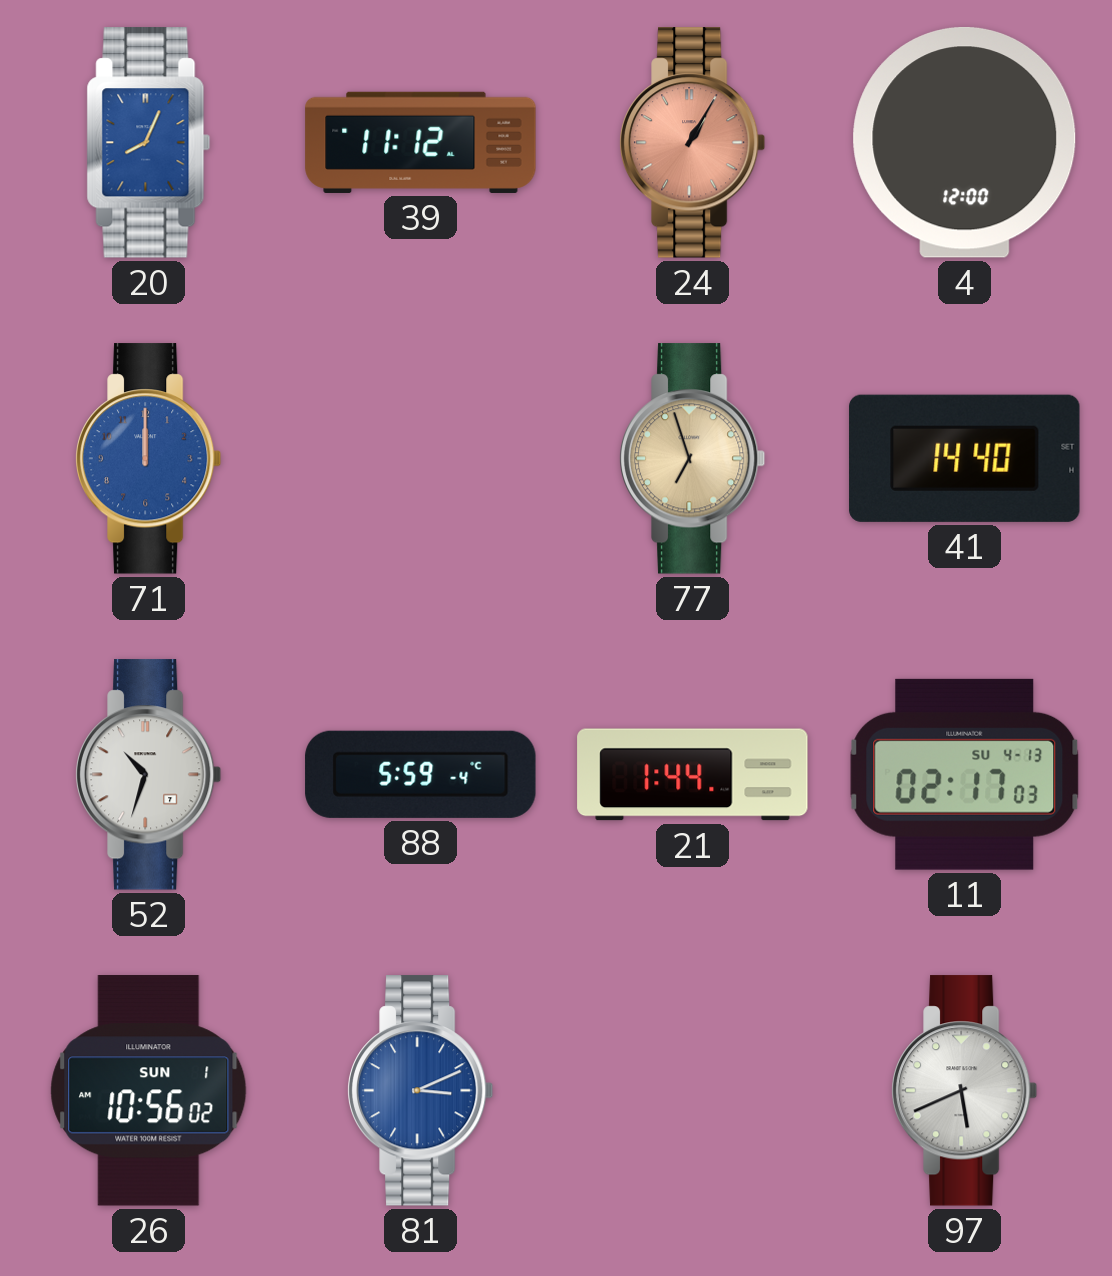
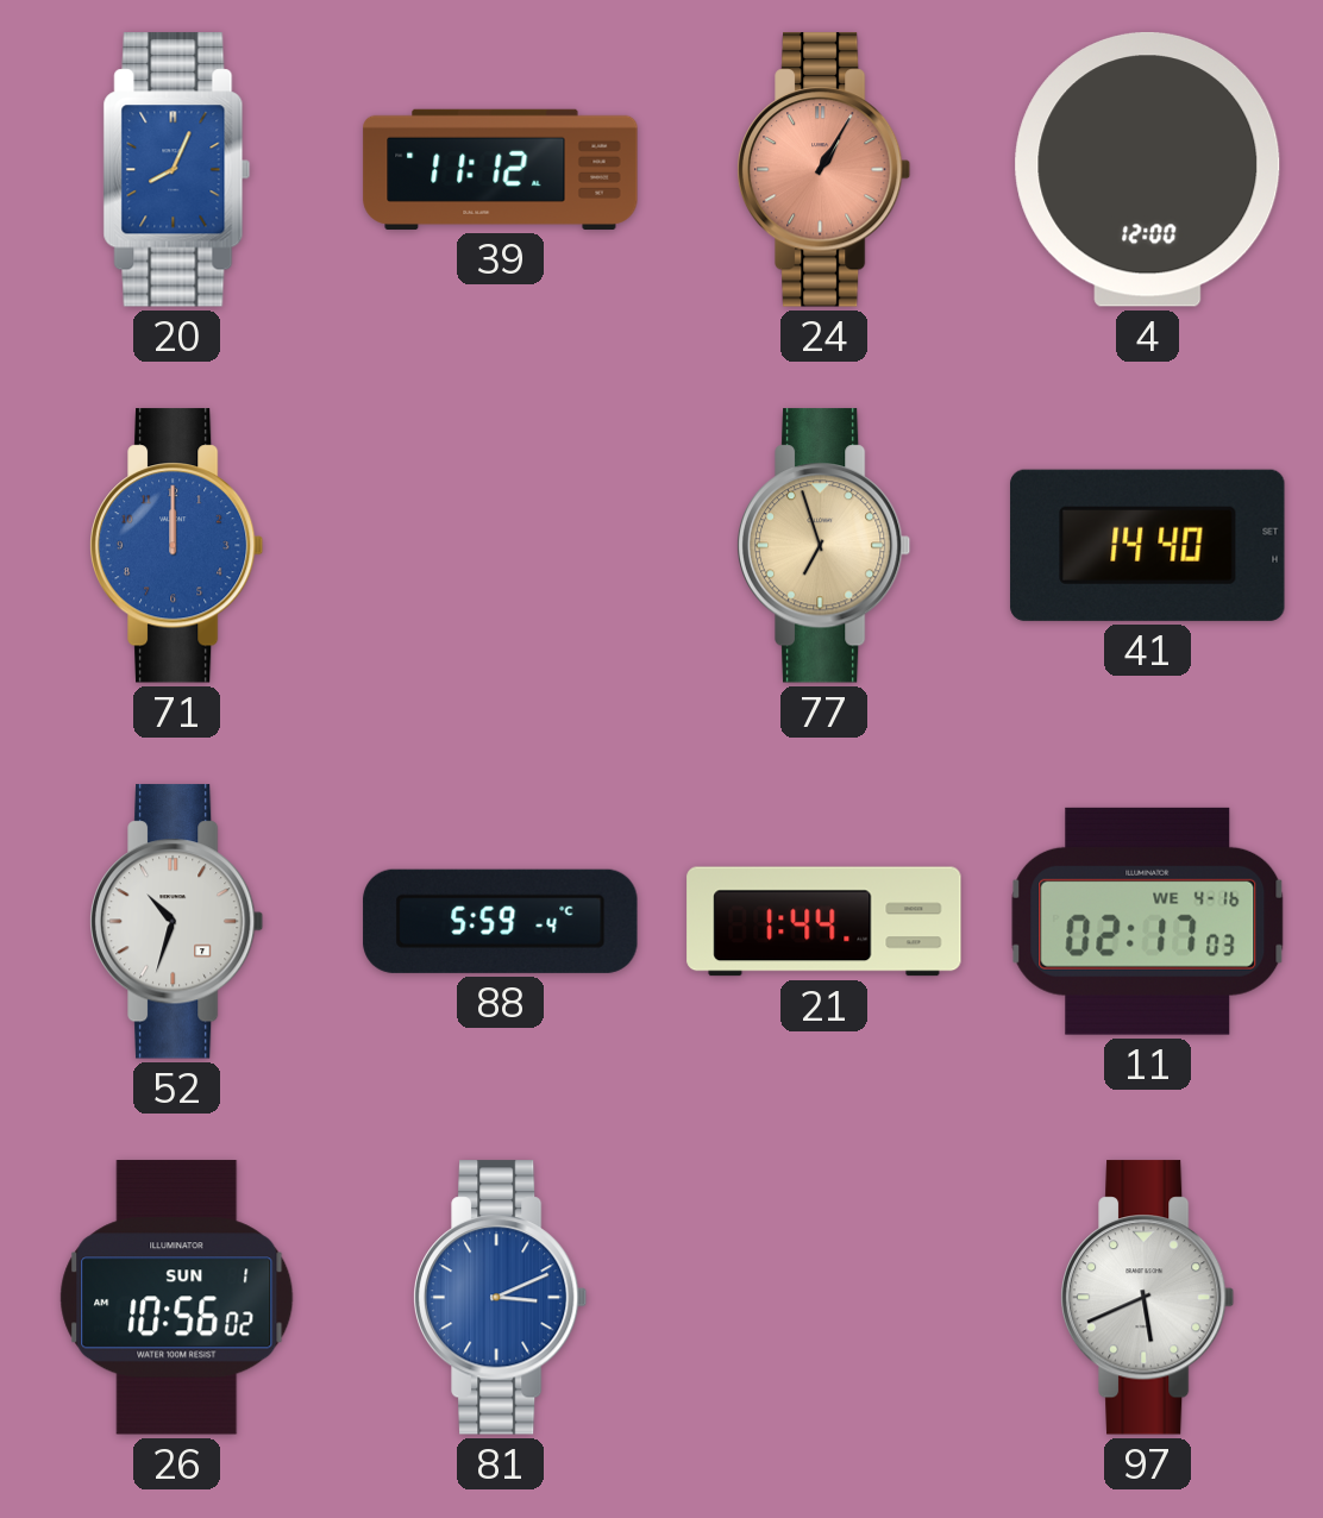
11 date: SU 4-13 -> WE 4-16
